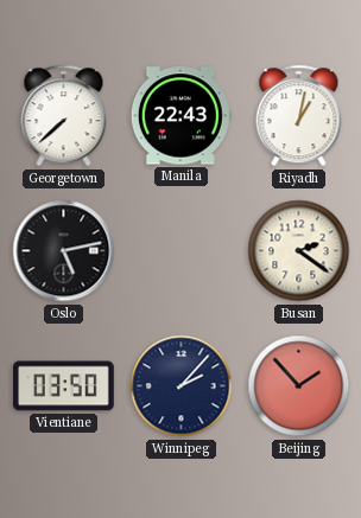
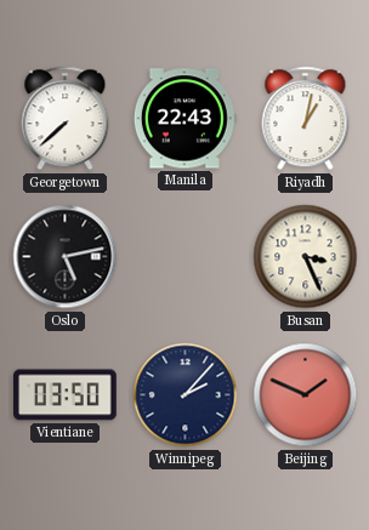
Busan: 2:21 -> 3:26
Beijing: 1:53 -> 1:49
